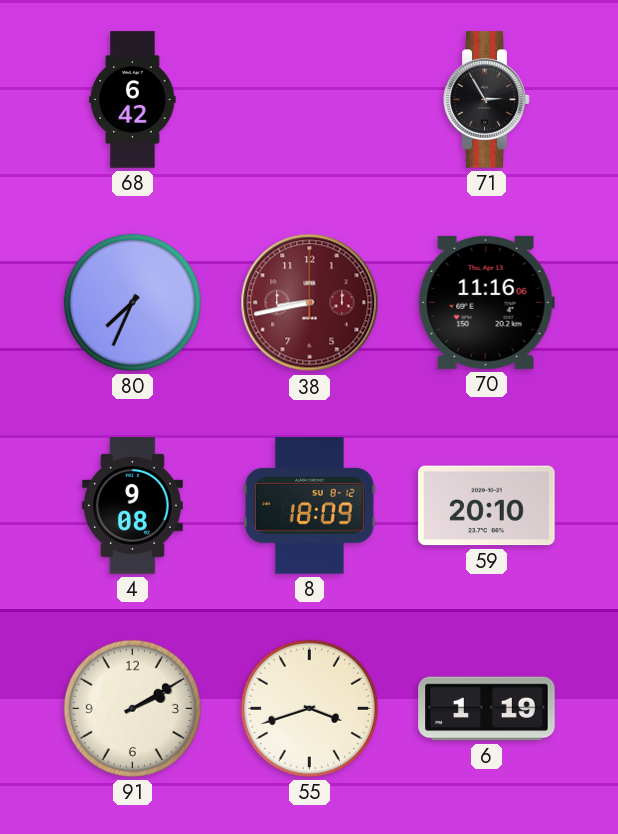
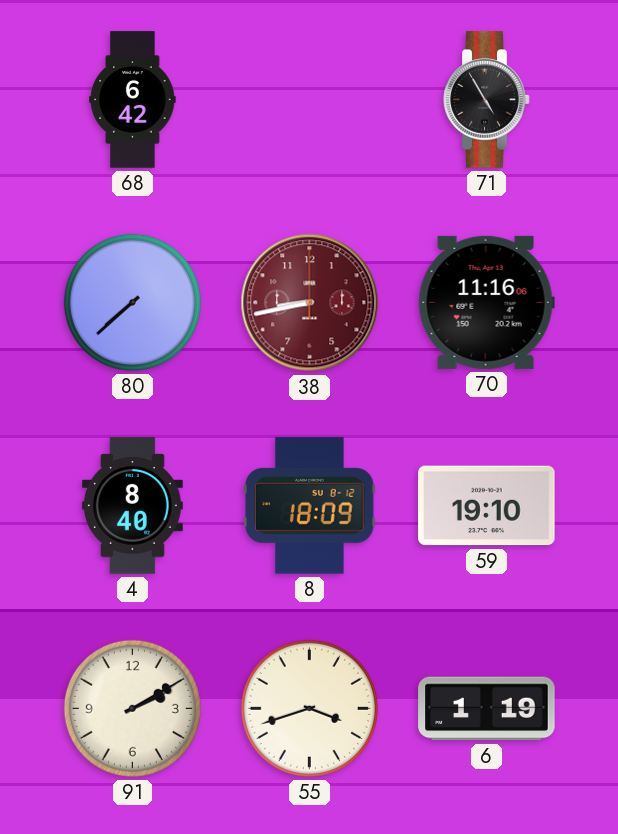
71: 2:55 -> 4:55
80: 7:34 -> 7:38
4: 9:08 -> 8:40
59: 20:10 -> 19:10
